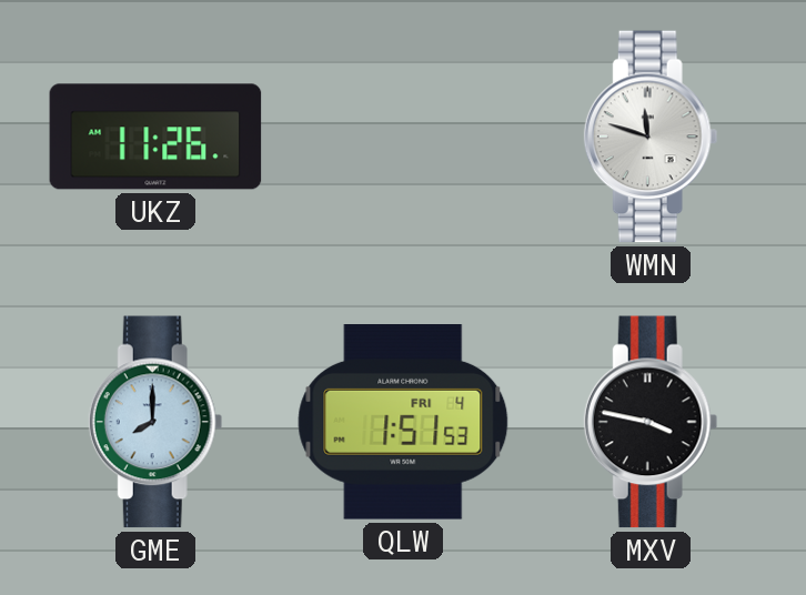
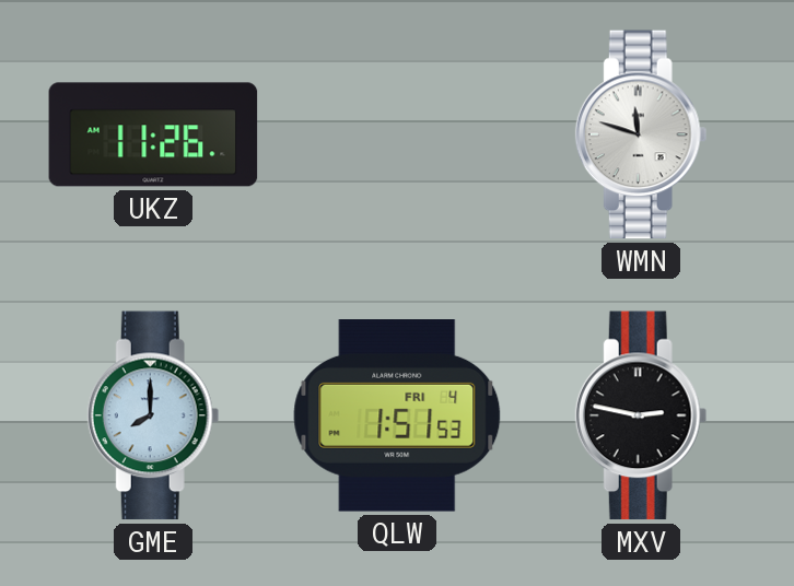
MXV: 3:47 -> 2:47
